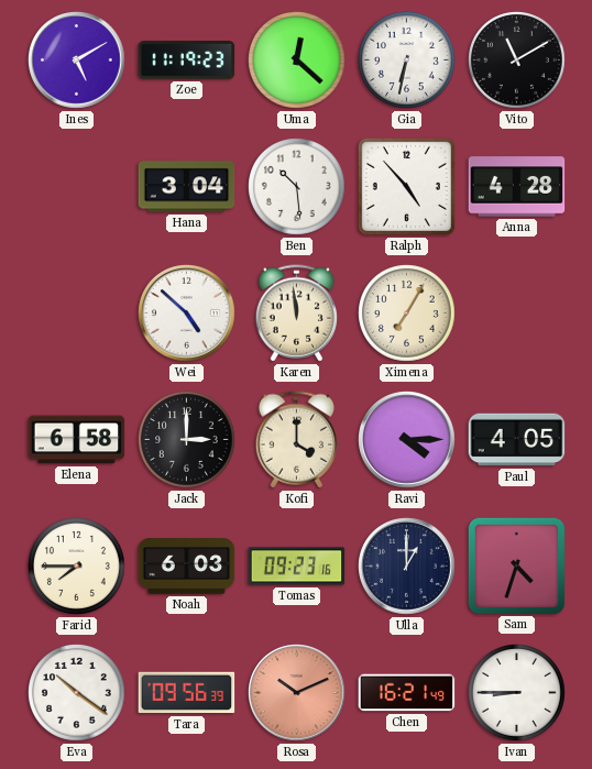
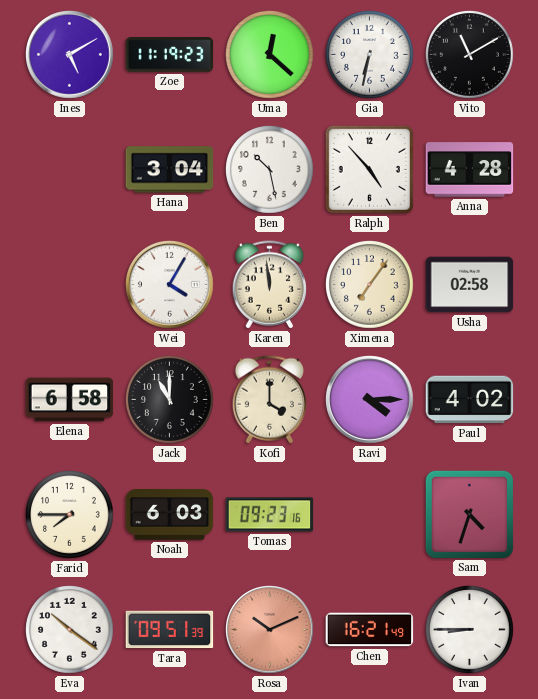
Ben: 10:29 -> 10:28
Wei: 4:52 -> 4:05
Ximena: 7:05 -> 7:06
Usha: none -> 02:58
Jack: 3:00 -> 11:00
Paul: 4:05 -> 4:02
Ulla: 1:00 -> none
Tara: 09:56 -> 09:51
